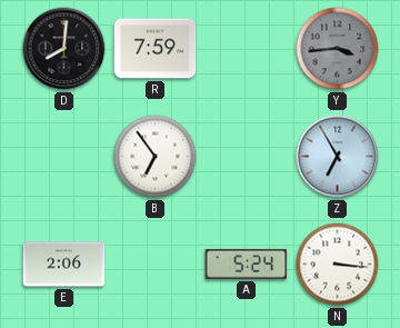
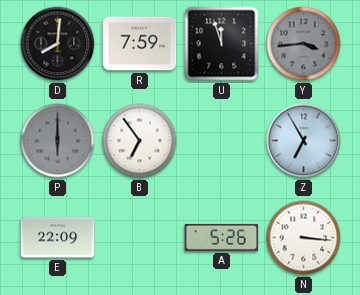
U: none -> 11:57
P: none -> 6:00
E: 2:06 -> 22:09
A: 5:24 -> 5:26
